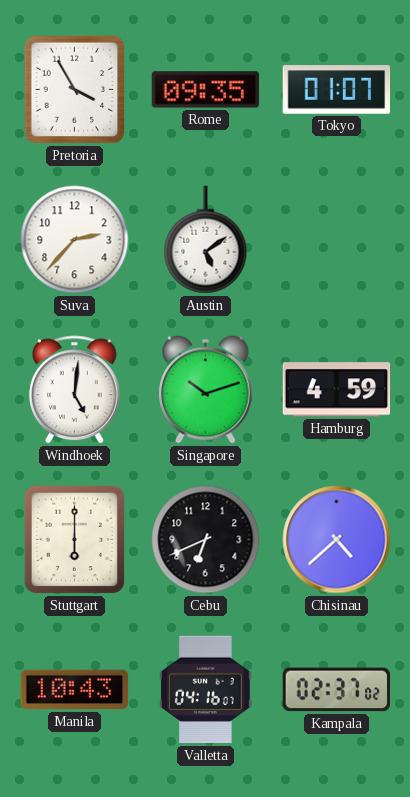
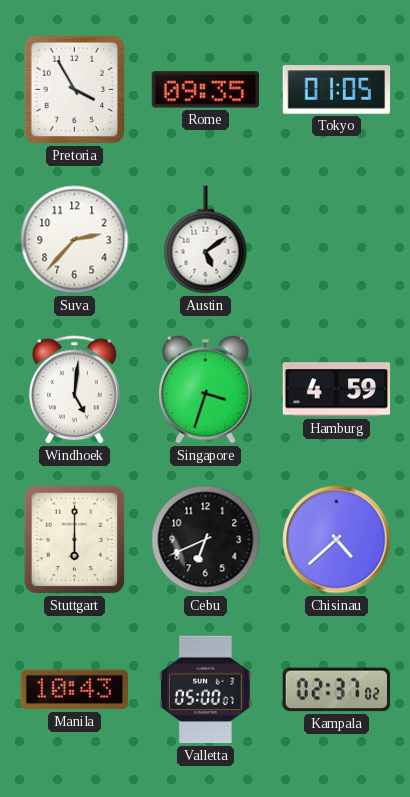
Tokyo: 01:07 -> 01:05
Singapore: 10:12 -> 3:33
Valletta: 04:16 -> 05:00
